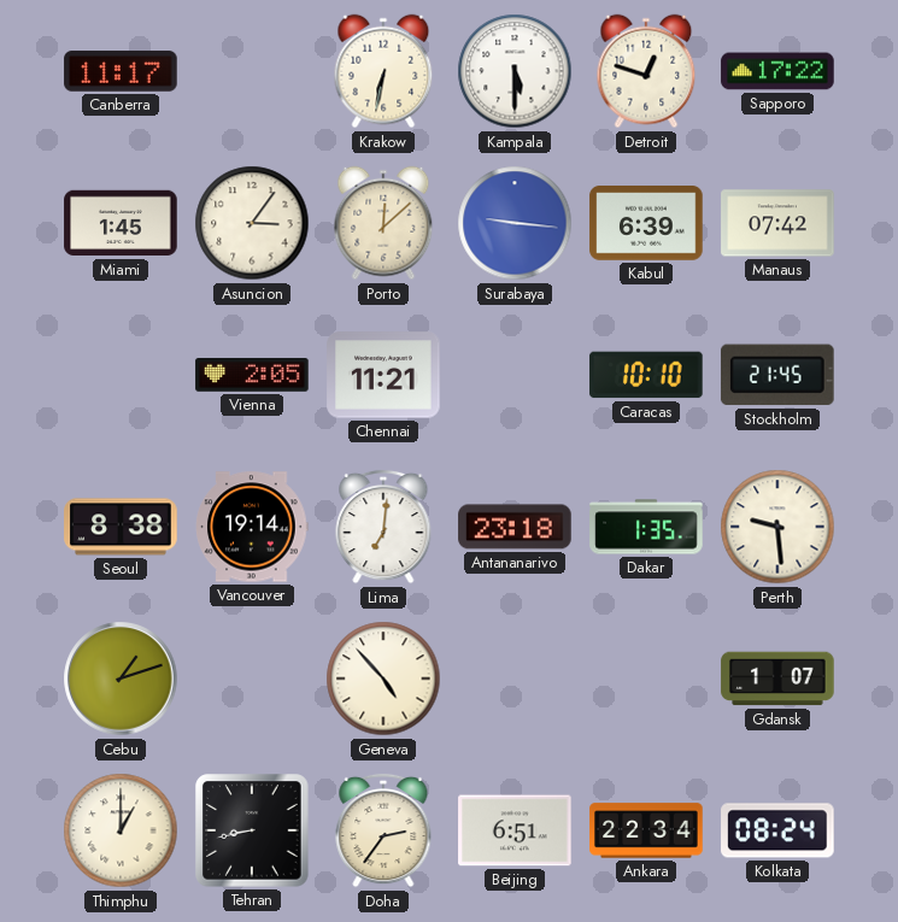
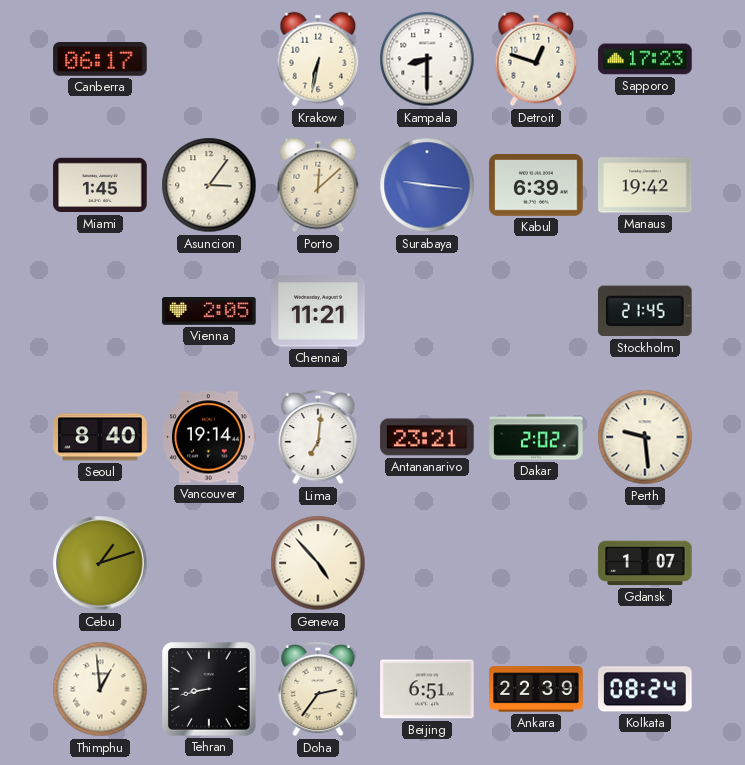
Canberra: 11:17 -> 06:17
Kampala: 5:30 -> 8:30
Sapporo: 17:22 -> 17:23
Manaus: 07:42 -> 19:42
Caracas: 10:10 -> none
Seoul: 8:38 -> 8:40
Antananarivo: 23:18 -> 23:21
Dakar: 1:35 -> 2:02
Thimphu: 1:00 -> 12:59
Ankara: 22:34 -> 22:39
